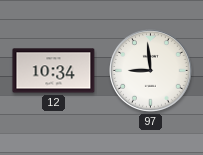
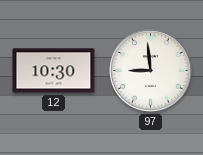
12: 10:34 -> 10:30
